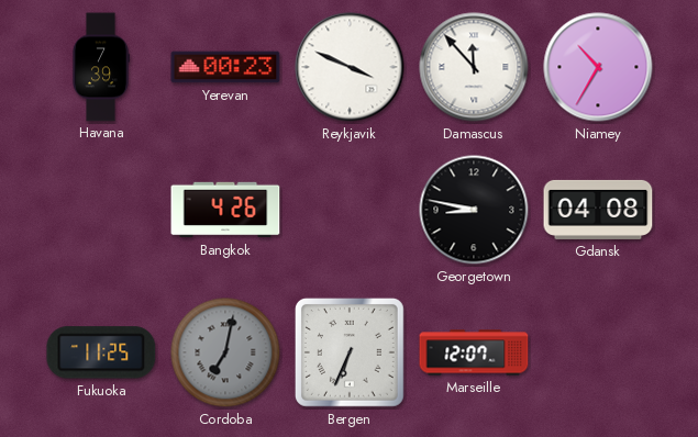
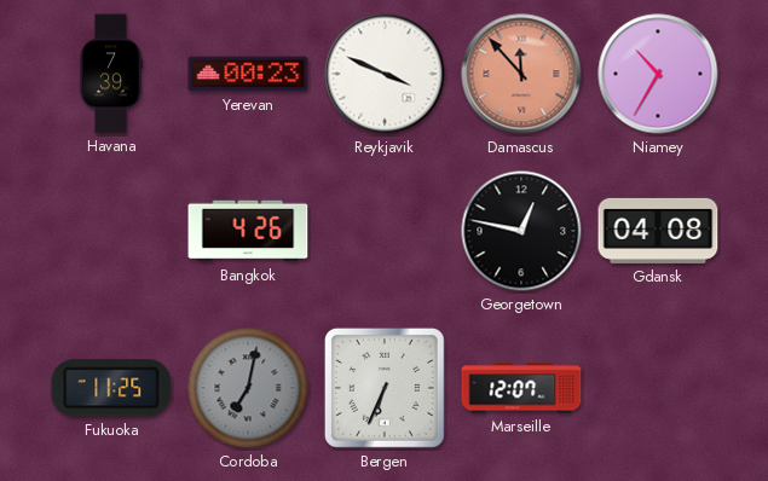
Damascus dial: white -> salmon
Georgetown: 8:47 -> 12:47
